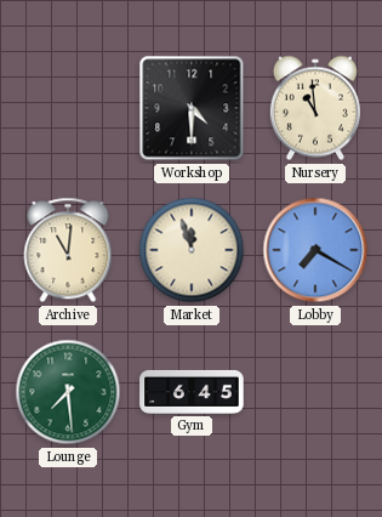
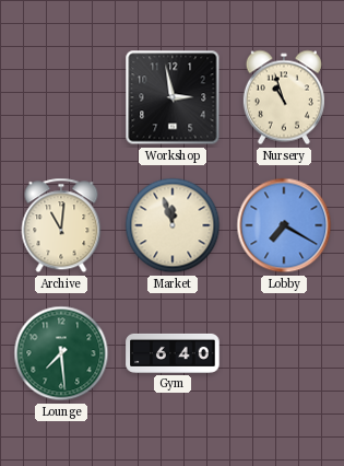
Workshop: 4:30 -> 2:58
Nursery: 10:59 -> 10:57
Gym: 6:45 -> 6:40
